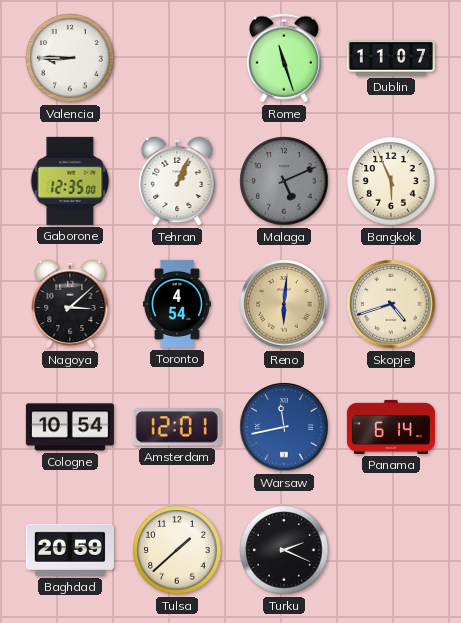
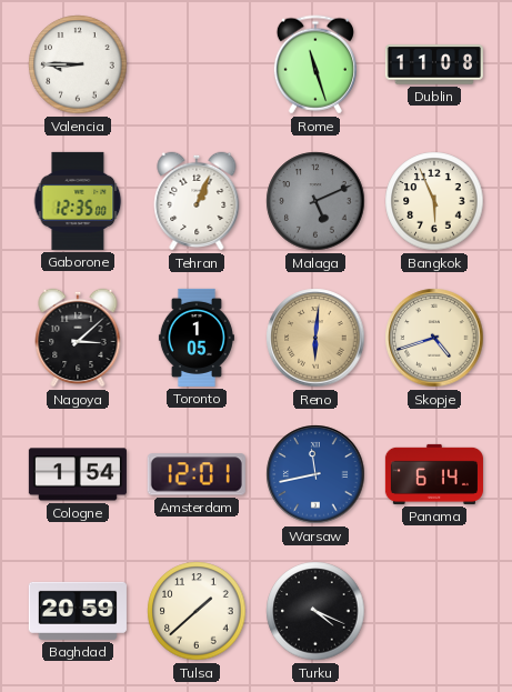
Dublin: 11:07 -> 11:08
Toronto: 4:54 -> 1:05
Cologne: 10:54 -> 1:54
Turku: 2:19 -> 4:19
